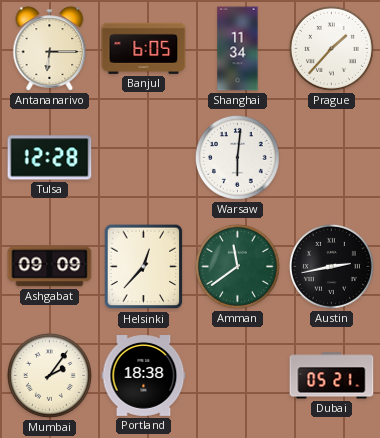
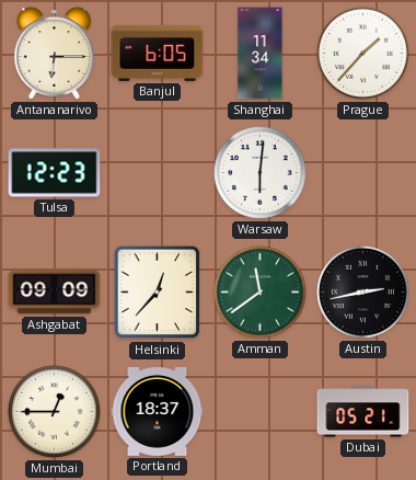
Tulsa: 12:28 -> 12:23
Mumbai: 2:06 -> 12:45
Portland: 18:38 -> 18:37
